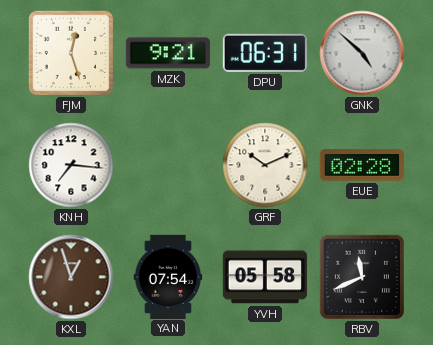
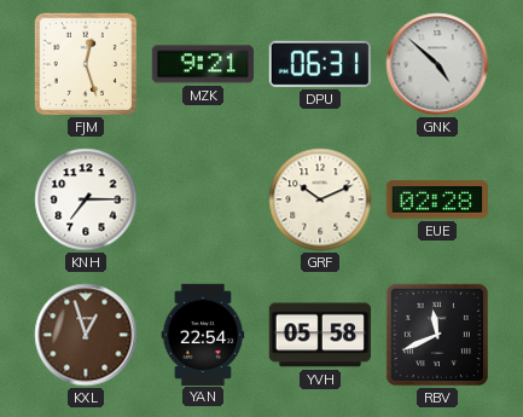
KNH: 7:16 -> 7:15
YAN: 07:54 -> 22:54
